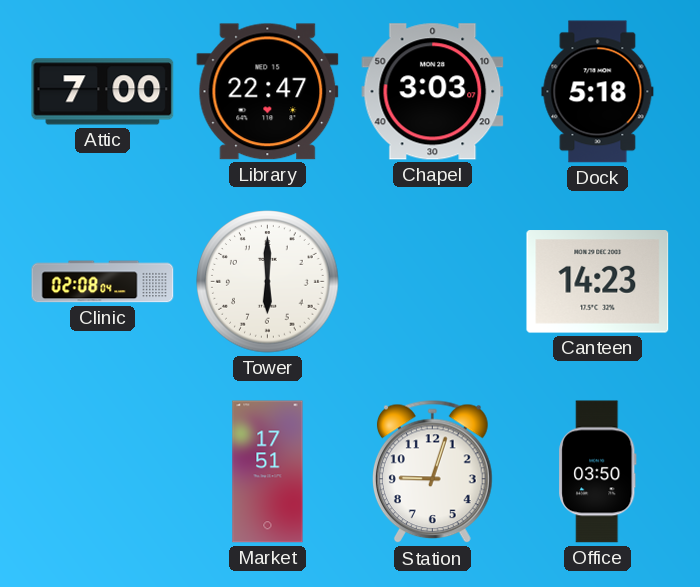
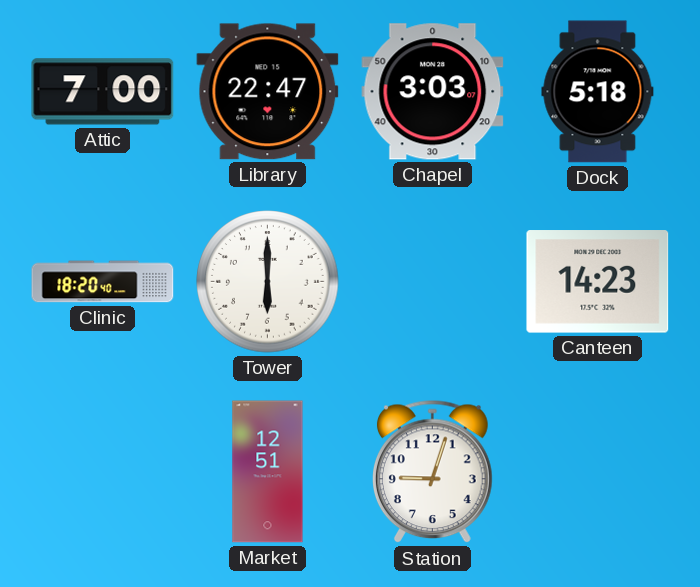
Clinic: 02:08 -> 18:20
Market: 17:51 -> 12:51
Office: 03:50 -> none
